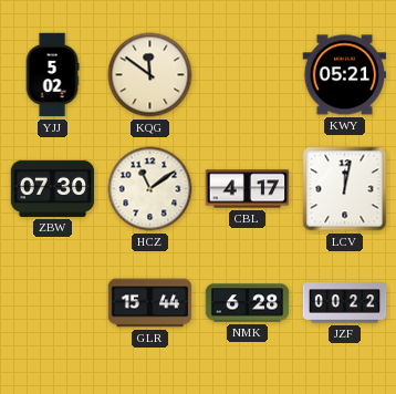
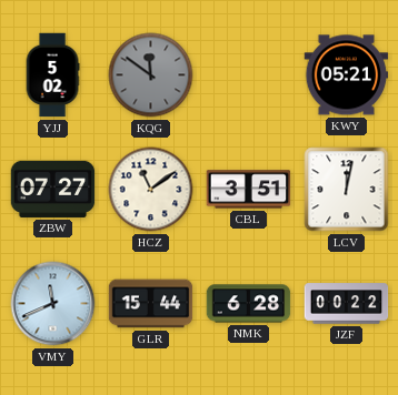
KQG dial: cream -> grey
ZBW: 07:30 -> 07:27
CBL: 4:17 -> 3:51
VMY: none -> 11:41
